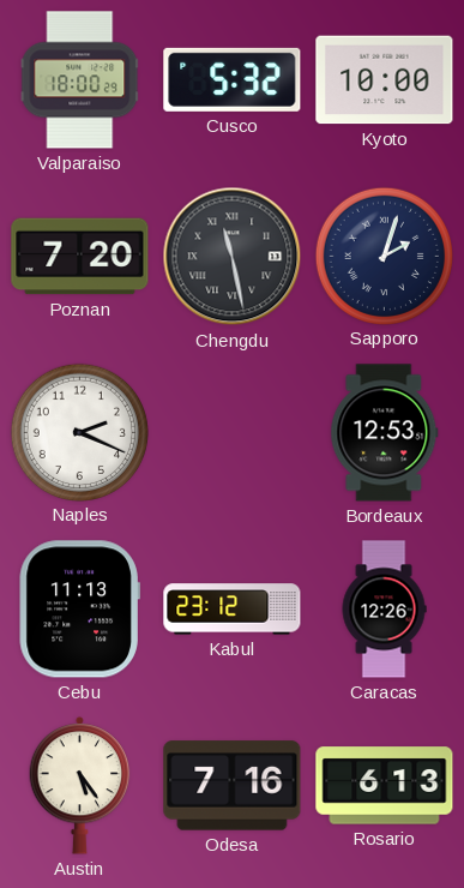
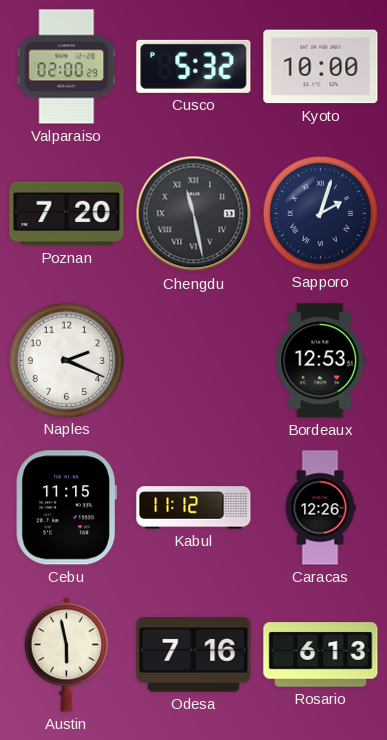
Valparaiso: 18:00 -> 02:00
Cebu: 11:13 -> 11:15
Kabul: 23:12 -> 11:12
Austin: 5:24 -> 5:58
